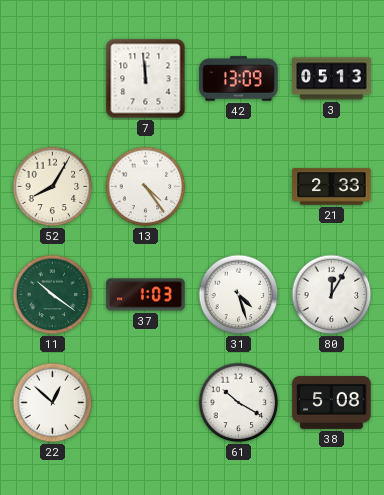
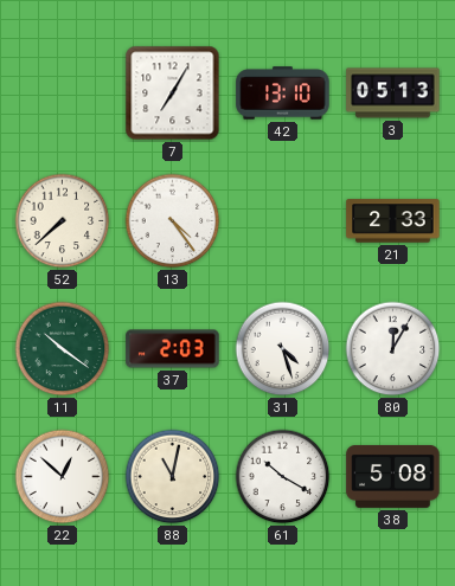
7: 11:59 -> 7:05
42: 13:09 -> 13:10
52: 8:05 -> 7:38
37: 1:03 -> 2:03
88: none -> 11:02
